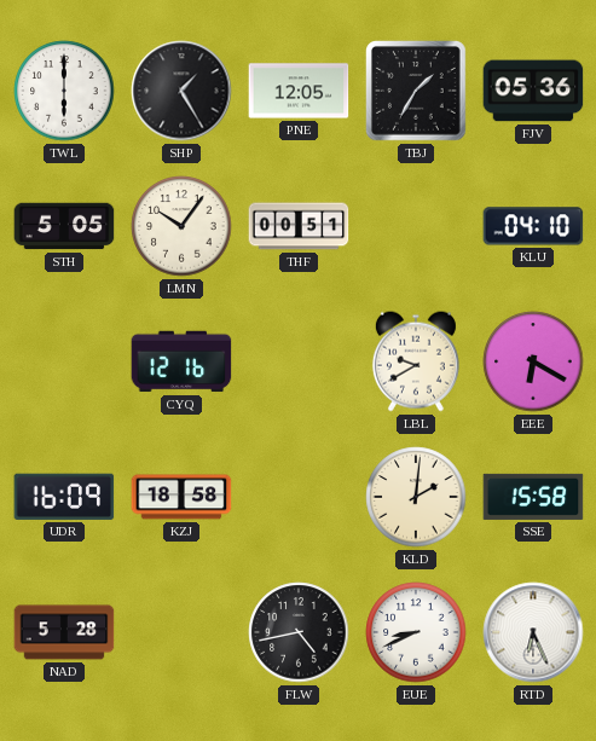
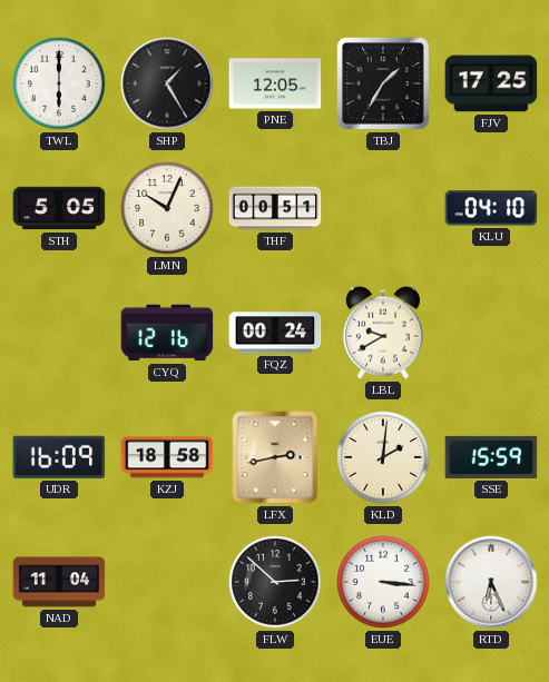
FJV: 05:36 -> 17:25
LMN: 10:06 -> 10:04
FQZ: none -> 00:24
EEE: 6:20 -> none
LFX: none -> 2:43
SSE: 15:58 -> 15:59
NAD: 5:28 -> 11:04
FLW: 4:43 -> 2:52
EUE: 8:41 -> 3:16
